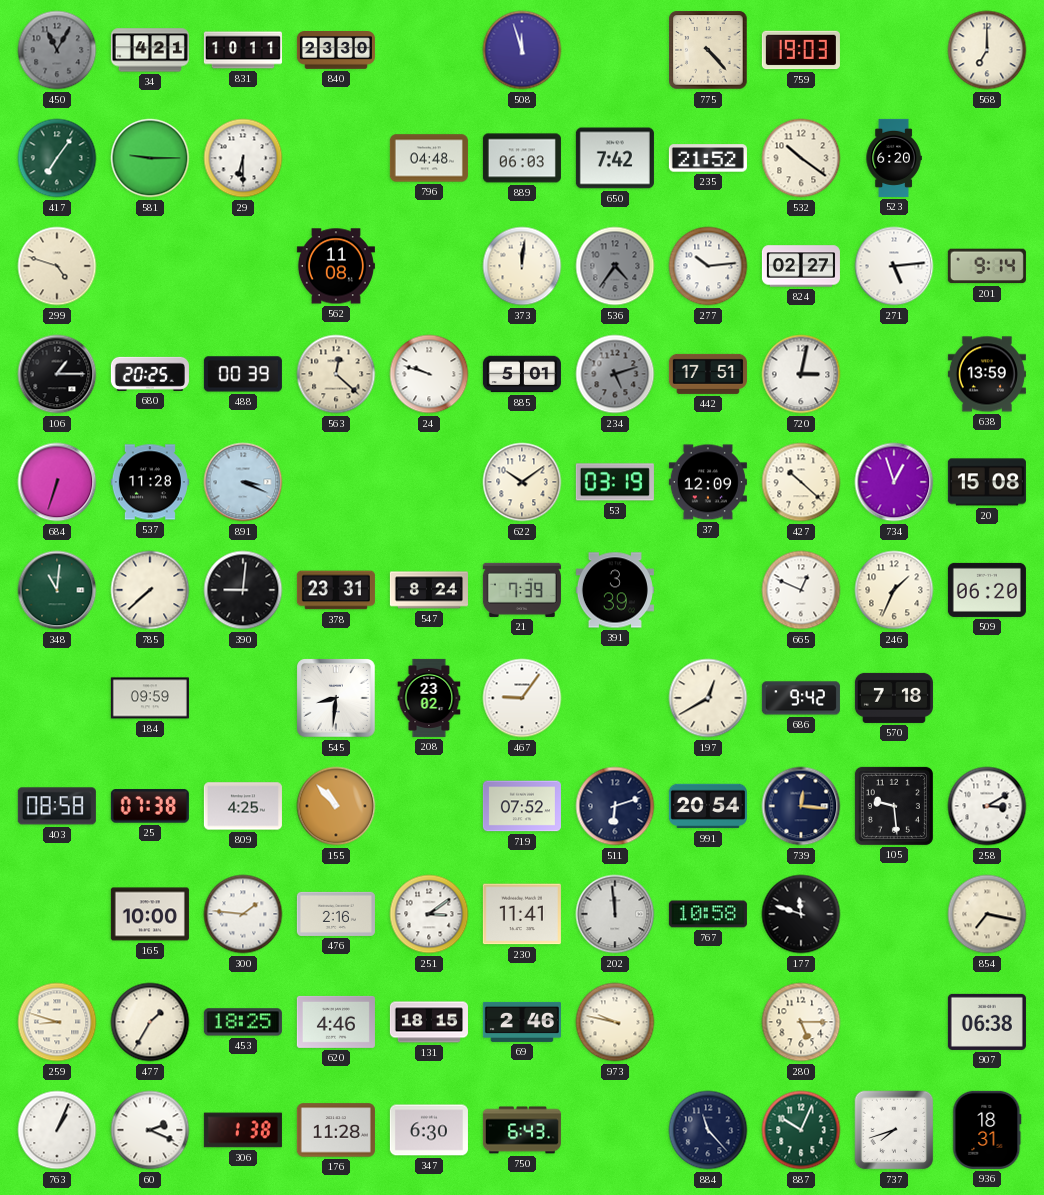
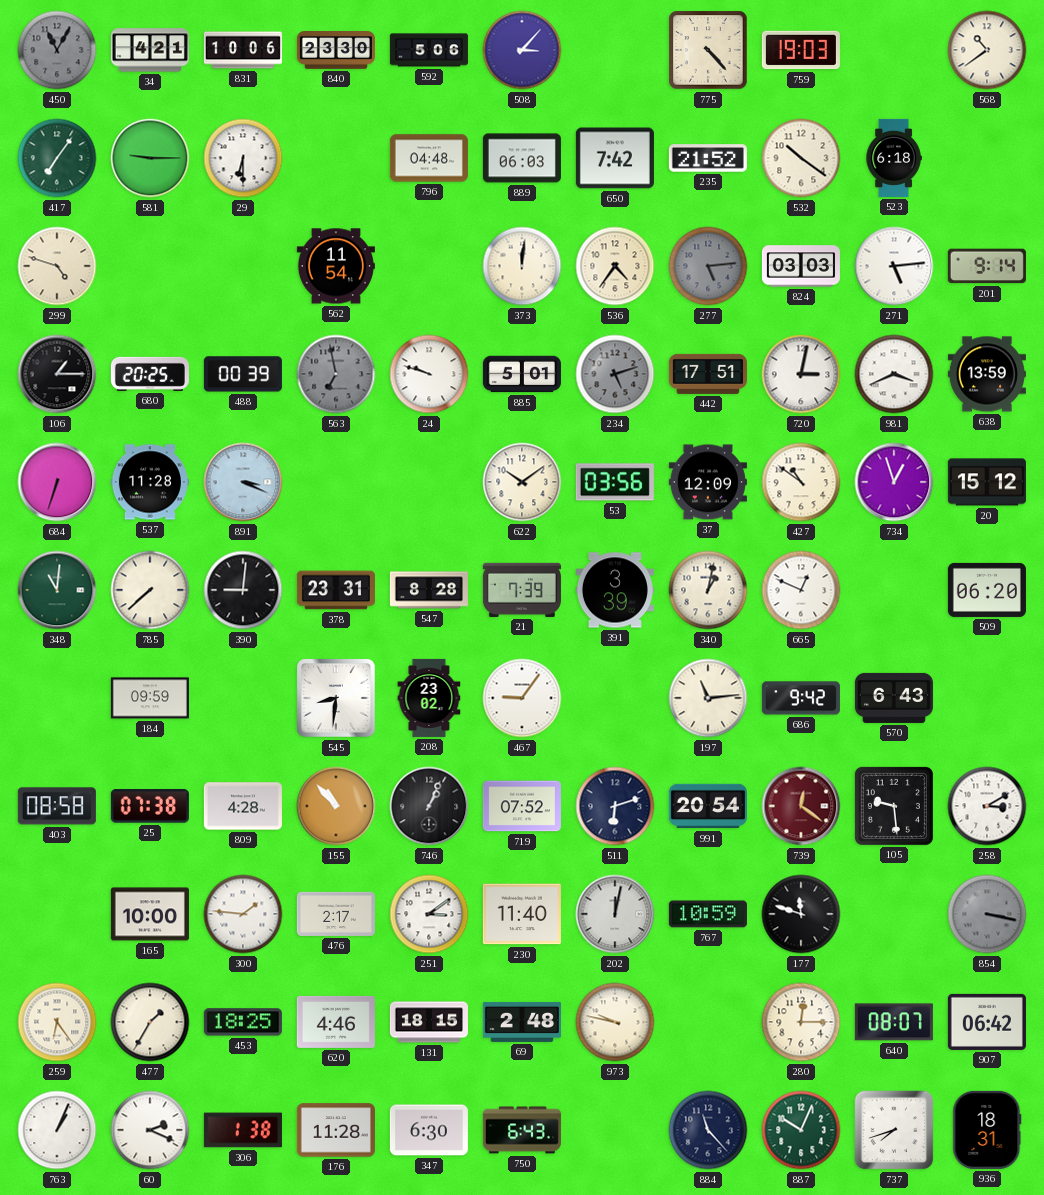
831: 10:11 -> 10:06
592: none -> 5:06
508: 11:57 -> 3:07
568: 7:00 -> 10:39
523: 6:20 -> 6:18
562: 11:08 -> 11:54
536 dial: grey -> cream
277: 10:14 -> 5:14
277 dial: white -> grey
824: 02:27 -> 03:03
563: 12:22 -> 6:58
563 dial: cream -> grey
981: none -> 3:41
53: 03:19 -> 03:56
427: 10:22 -> 10:51
20: 15:08 -> 15:12
547: 8:24 -> 8:28
340: none -> 1:02
246: 1:34 -> none
197: 12:40 -> 11:14
570: 7:18 -> 6:43
809: 4:25 -> 4:28
746: none -> 1:04
739: 12:16 -> 12:21
739 dial: navy -> burgundy
476: 2:16 -> 2:17
230: 11:41 -> 11:40
202: 11:59 -> 12:02
767: 10:58 -> 10:59
854: 7:17 -> 3:17
854 dial: cream -> grey
259: 8:48 -> 6:24
69: 2:46 -> 2:48
280: 5:15 -> 12:15
640: none -> 08:07
907: 06:38 -> 06:42
